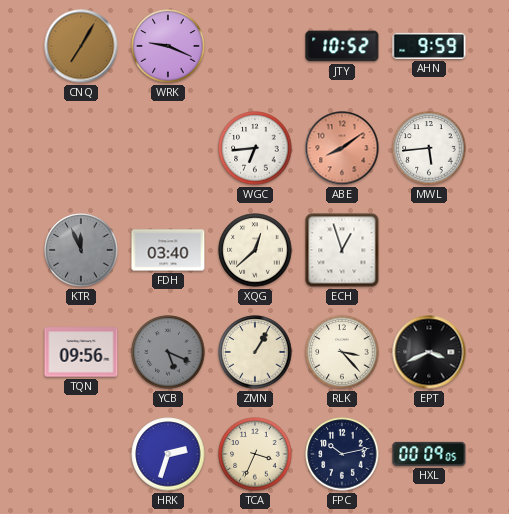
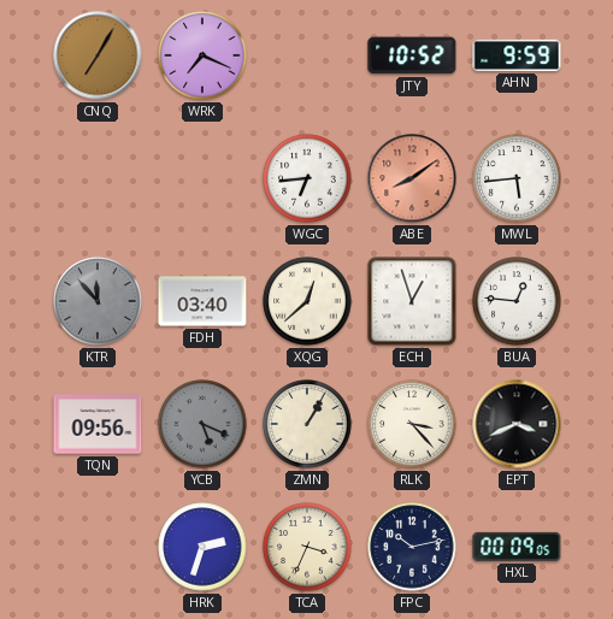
WRK: 9:19 -> 7:19
KTR: 11:56 -> 11:53
BUA: none -> 12:46
